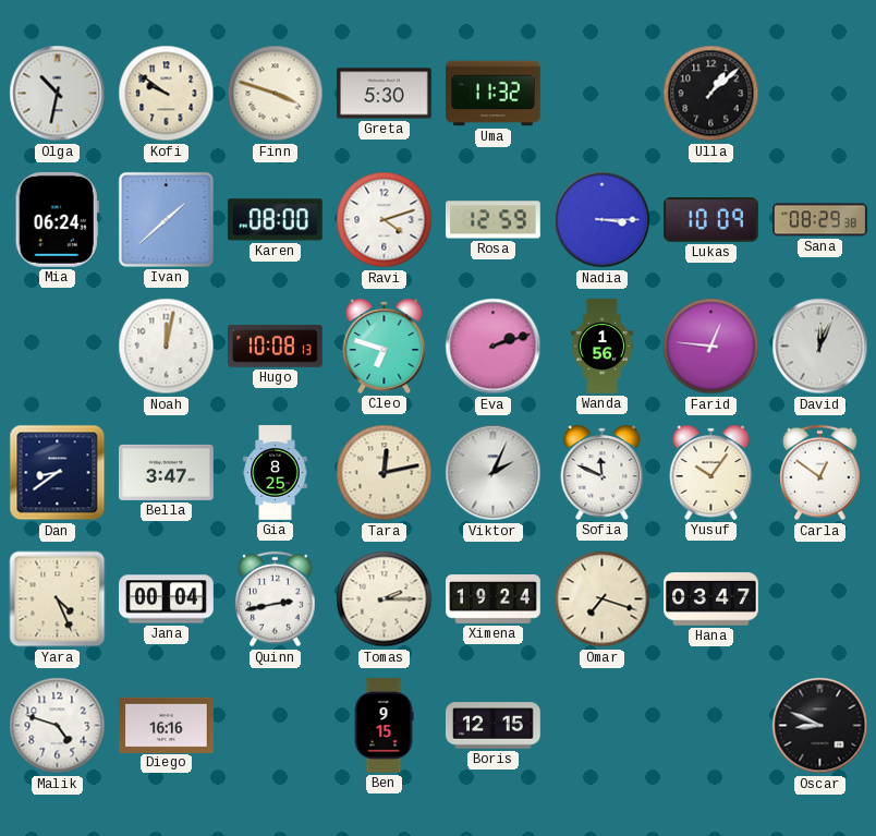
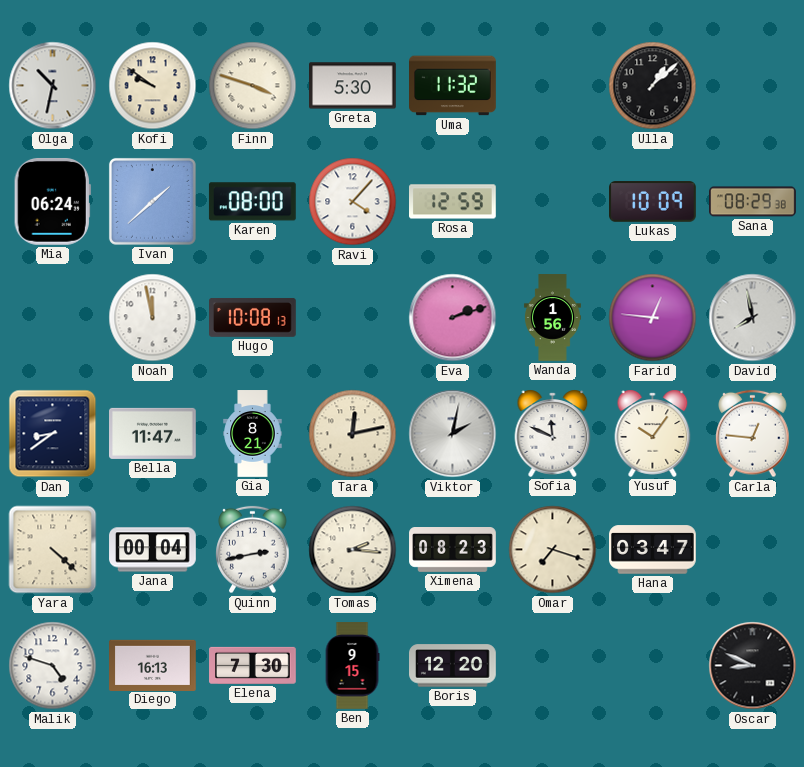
Ravi: 4:12 -> 4:07
Nadia: 3:15 -> none
Noah: 12:02 -> 11:58
Cleo: 6:48 -> none
David: 12:04 -> 7:58
Bella: 3:47 -> 11:47
Gia: 8:25 -> 8:21
Viktor: 2:04 -> 2:02
Carla: 12:51 -> 12:46
Yara: 4:26 -> 4:22
Tomas: 2:15 -> 2:16
Ximena: 19:24 -> 08:23
Diego: 16:16 -> 16:13
Elena: none -> 7:30
Boris: 12:15 -> 12:20
